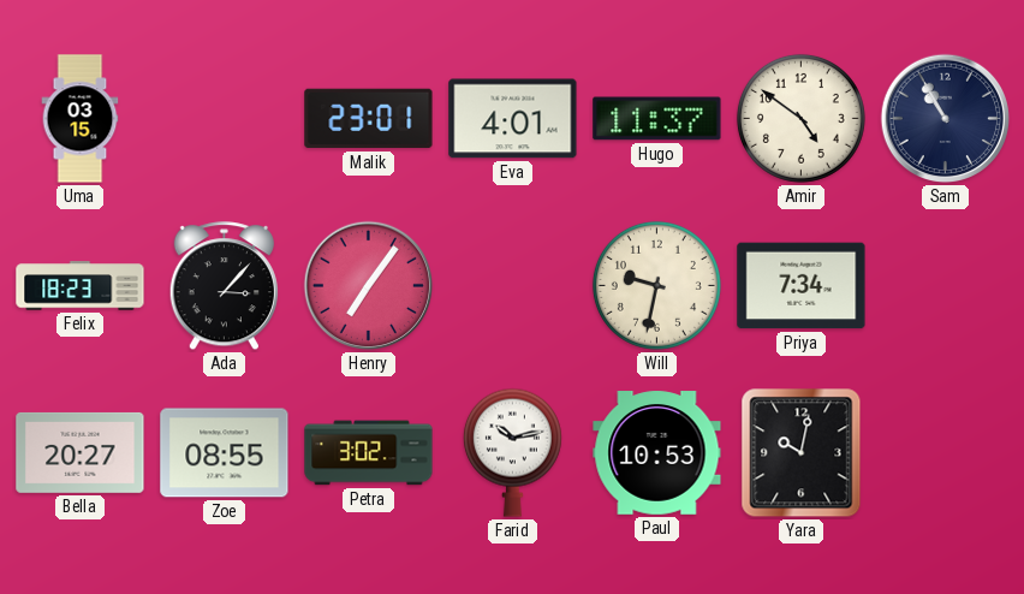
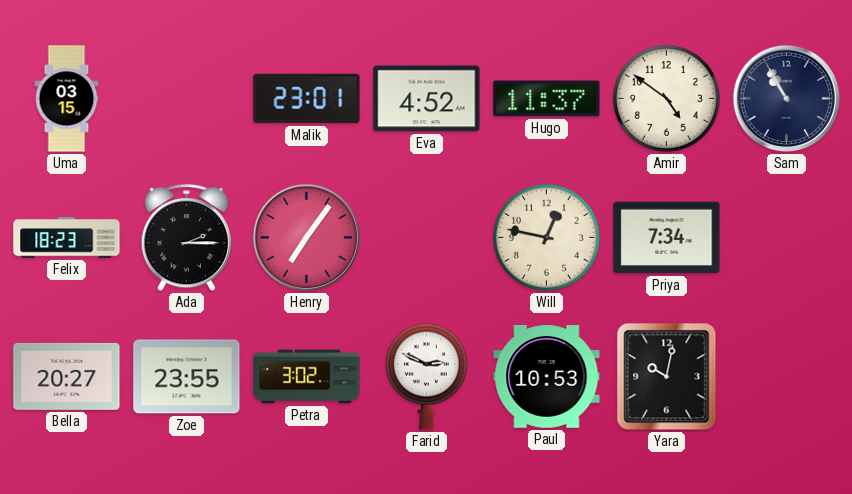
Eva: 4:01 -> 4:52
Ada: 3:07 -> 2:15
Will: 9:32 -> 12:47
Zoe: 08:55 -> 23:55
Farid: 10:13 -> 2:49
